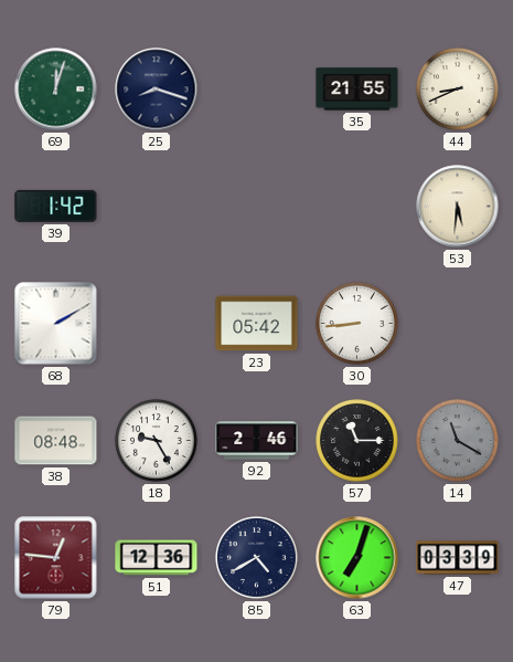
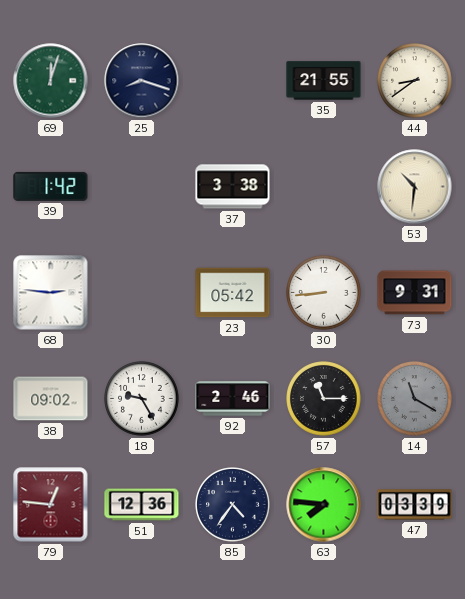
44: 8:41 -> 8:39
37: none -> 3:38
53: 5:31 -> 10:31
68: 2:10 -> 2:46
73: none -> 9:31
38: 08:48 -> 09:02
85: 4:40 -> 4:36
63: 7:03 -> 7:46
